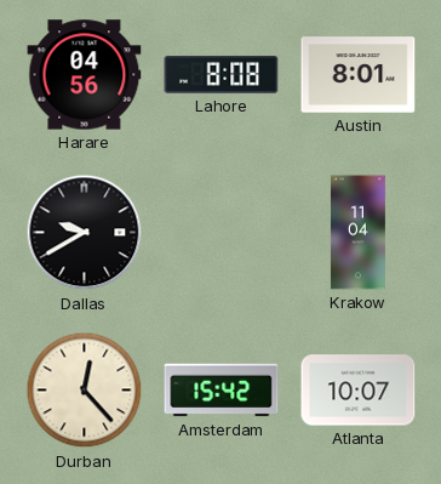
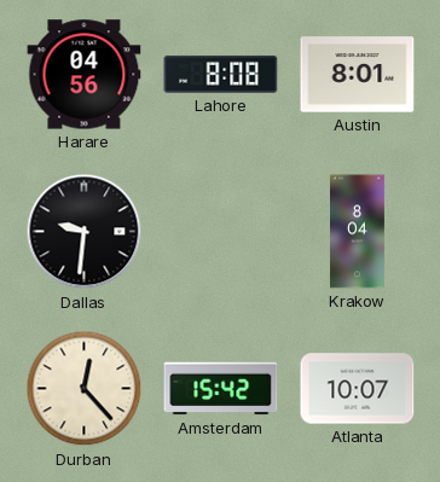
Dallas: 9:40 -> 9:31
Krakow: 11:04 -> 8:04
